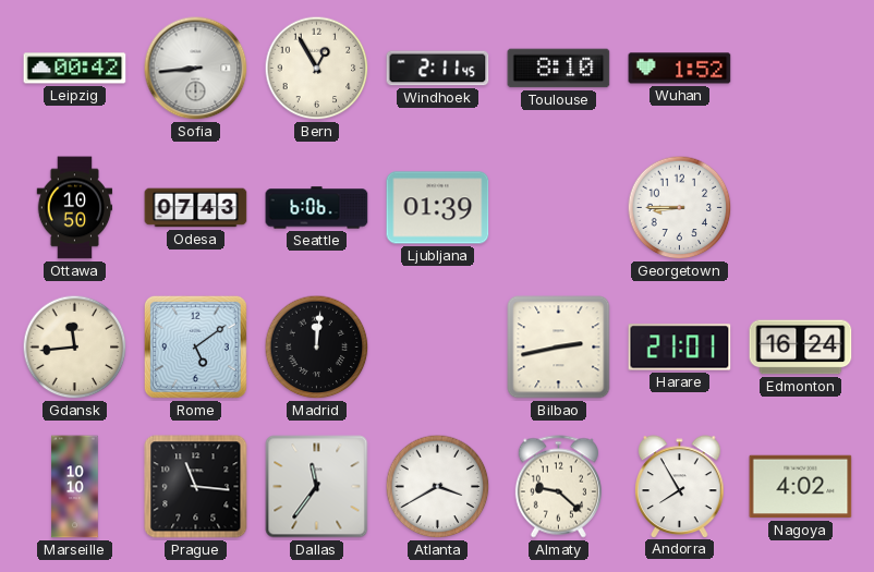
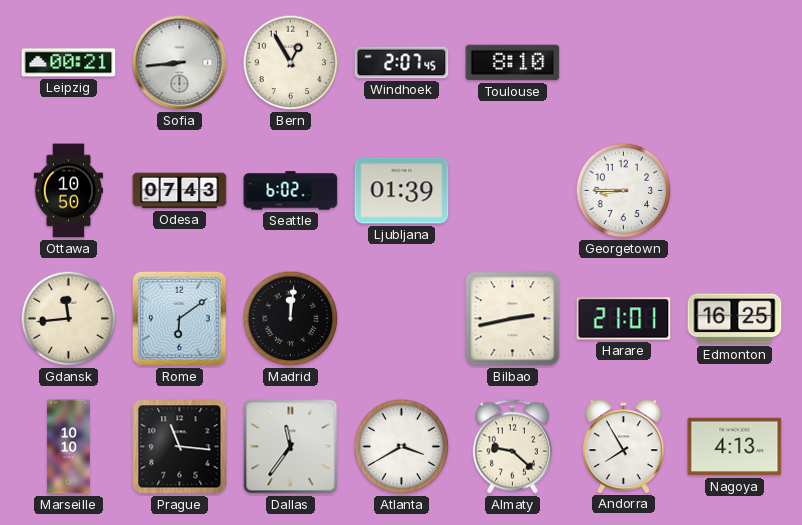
Leipzig: 00:42 -> 00:21
Windhoek: 2:11 -> 2:07
Wuhan: 1:52 -> none
Seattle: 6:06 -> 6:02
Rome: 5:09 -> 6:09
Edmonton: 16:24 -> 16:25
Nagoya: 4:02 -> 4:13
